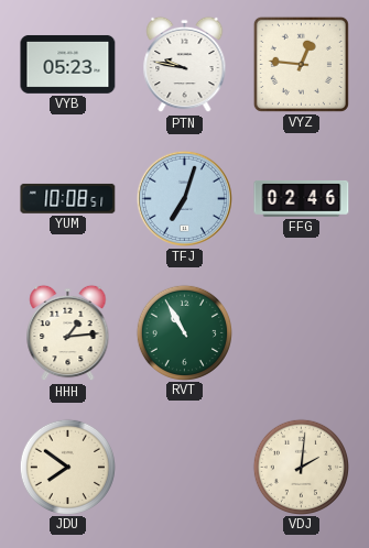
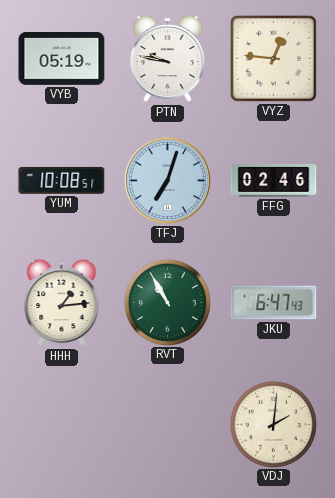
VYB: 05:23 -> 05:19
JKU: none -> 6:47
JDU: 7:51 -> none
